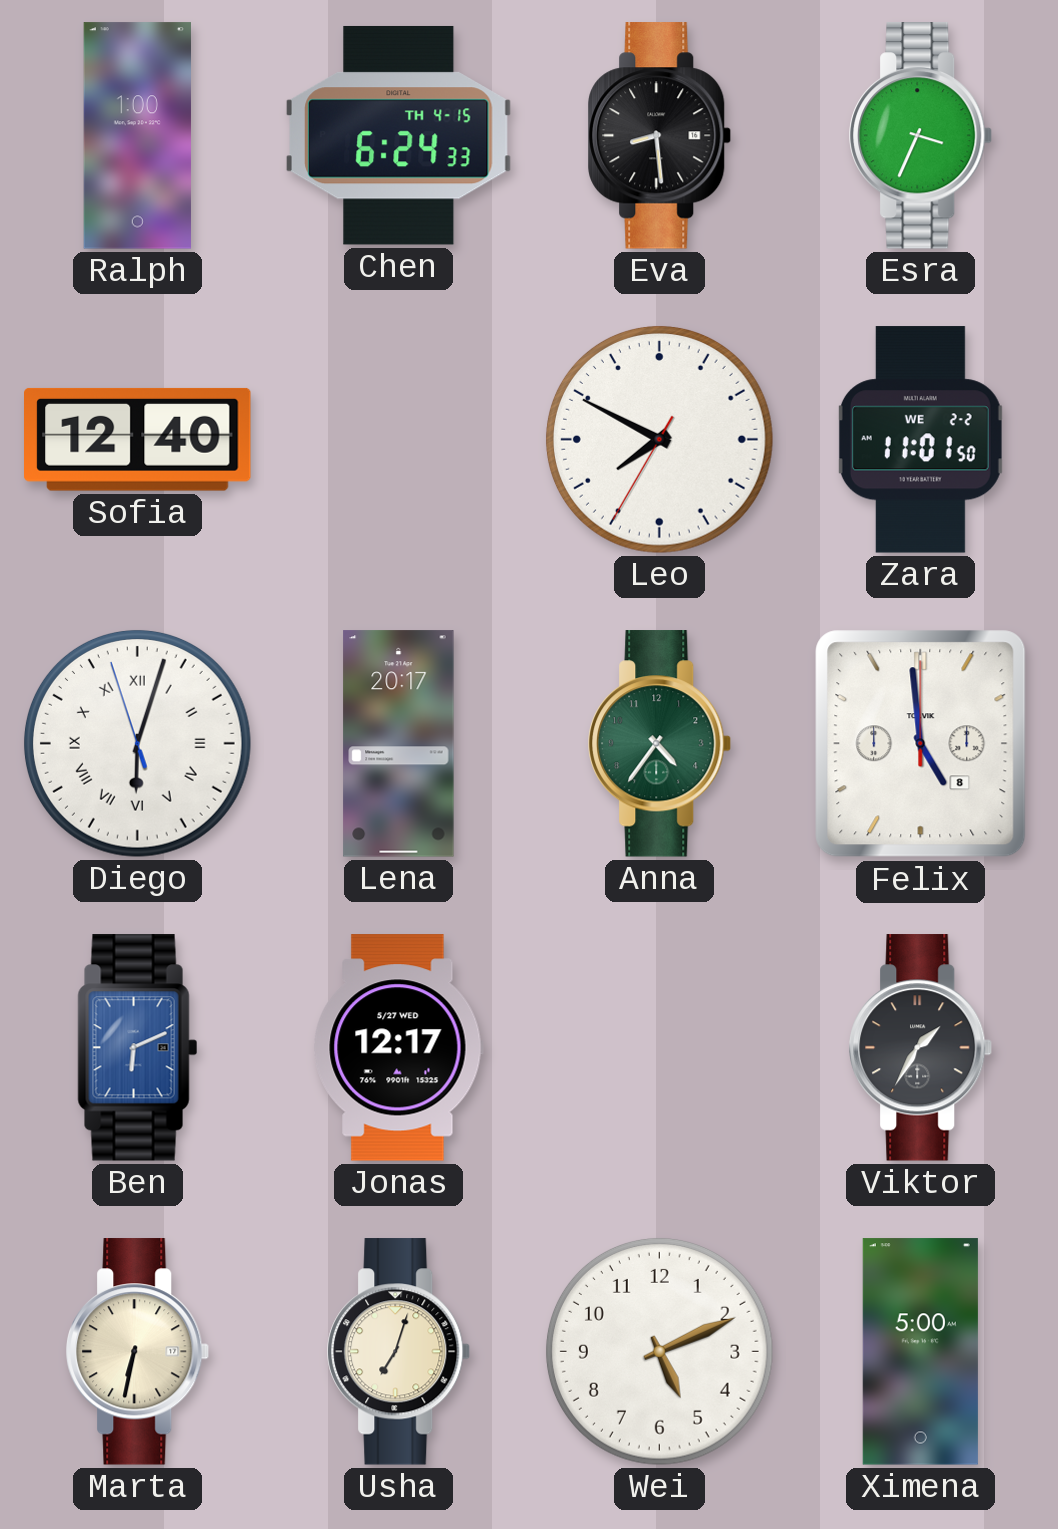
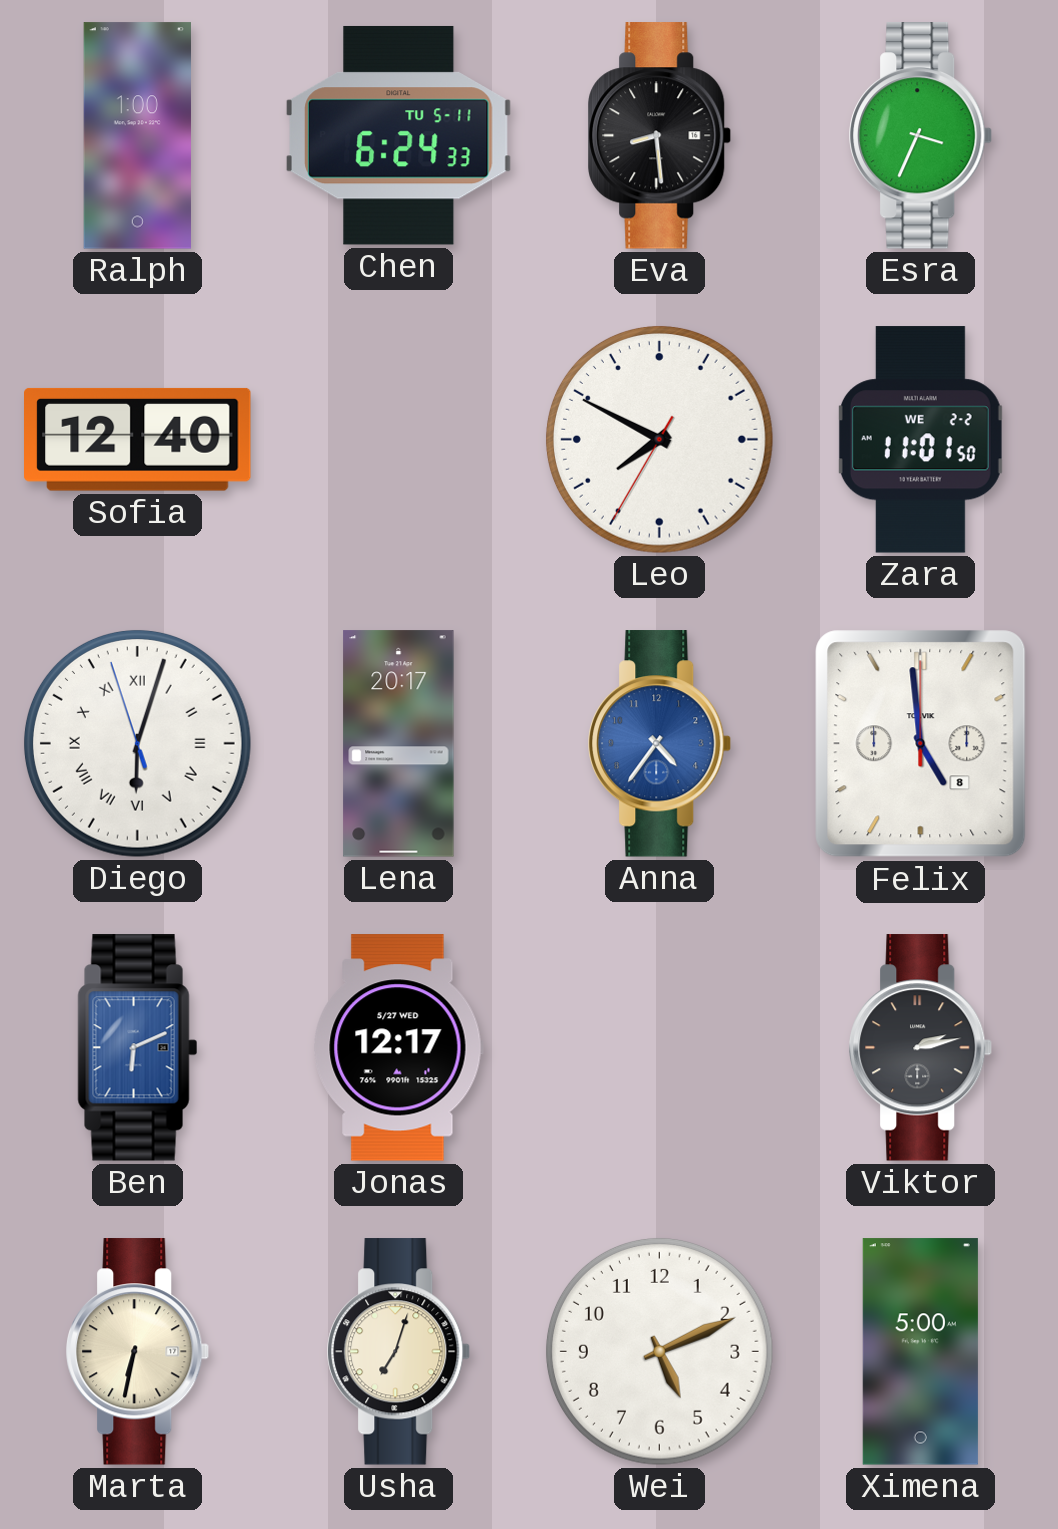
Chen date: TH 4-15 -> TU 5-11
Anna dial: green -> blue
Viktor: 1:35 -> 2:13
